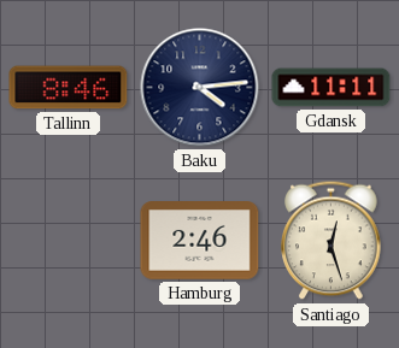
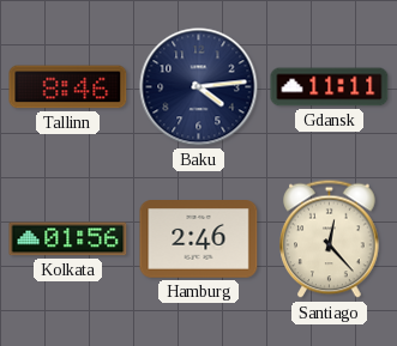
Kolkata: none -> 01:56
Santiago: 12:27 -> 12:23
